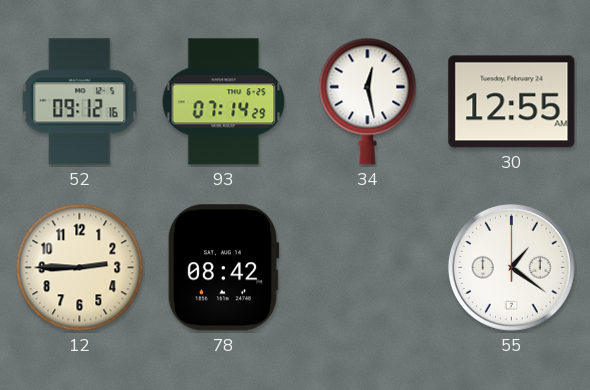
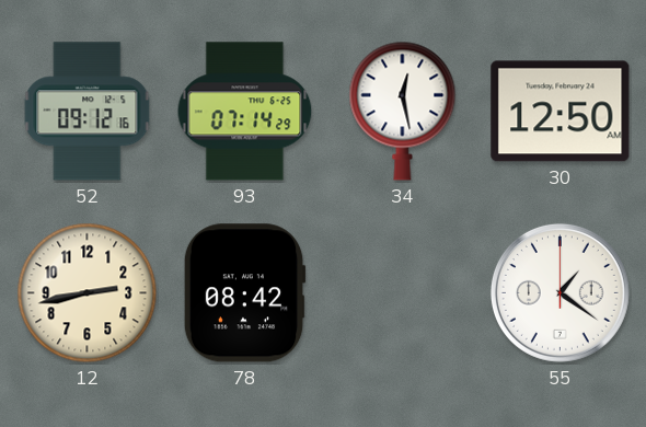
30: 12:55 -> 12:50
12: 2:45 -> 2:43
